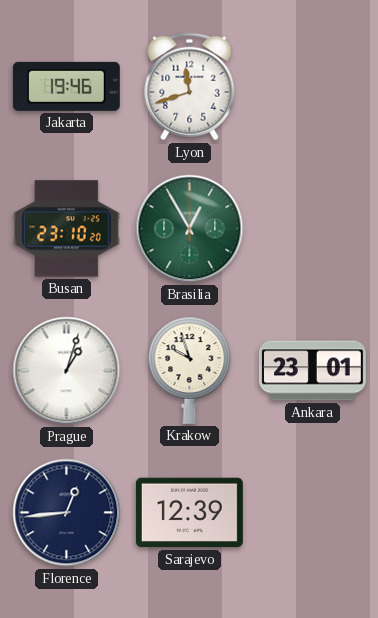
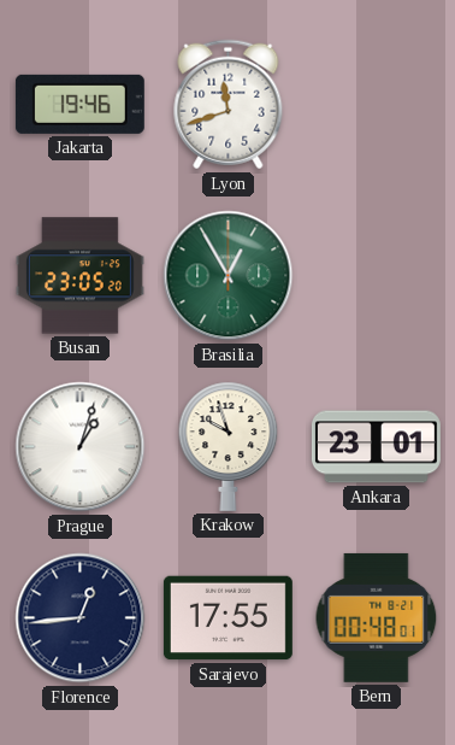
Busan: 23:10 -> 23:05
Sarajevo: 12:39 -> 17:55
Bern: none -> 00:48
